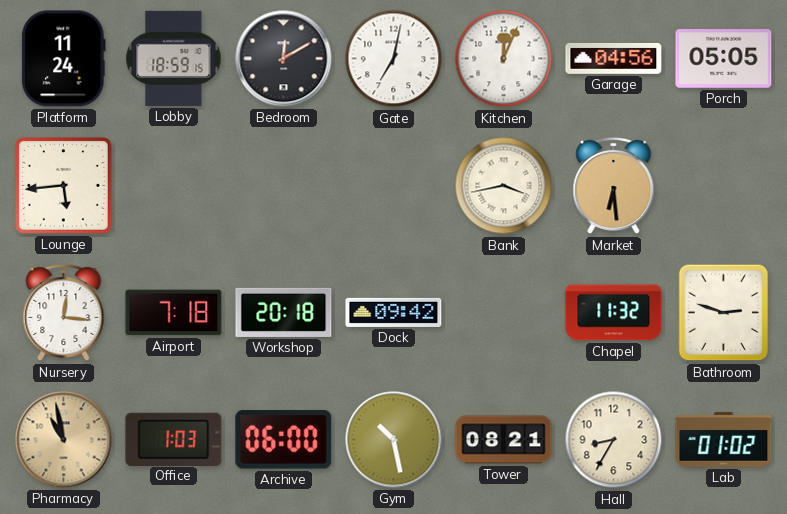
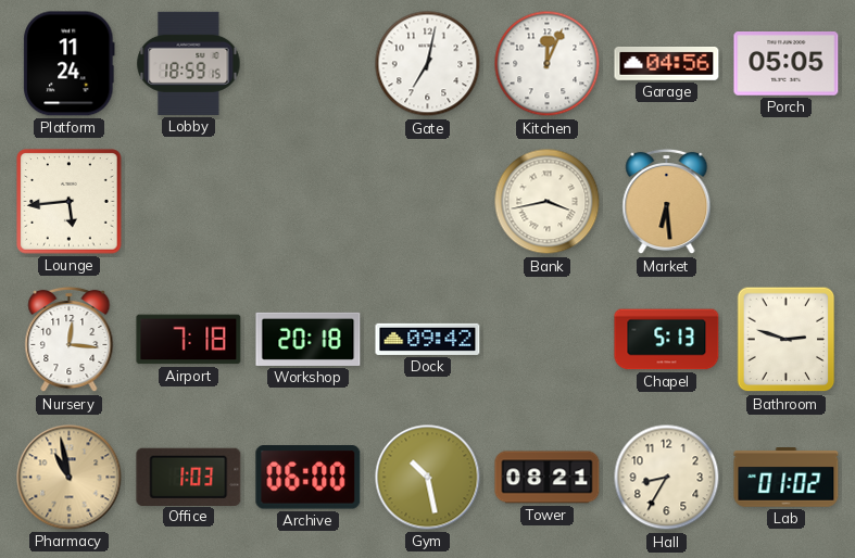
Bedroom: 12:10 -> none
Chapel: 11:32 -> 5:13
